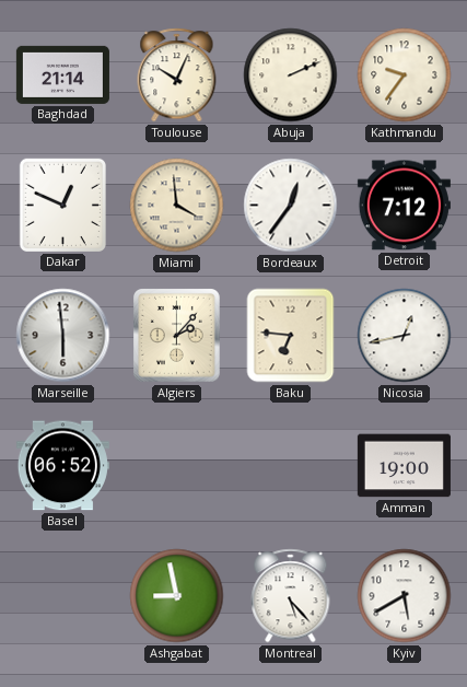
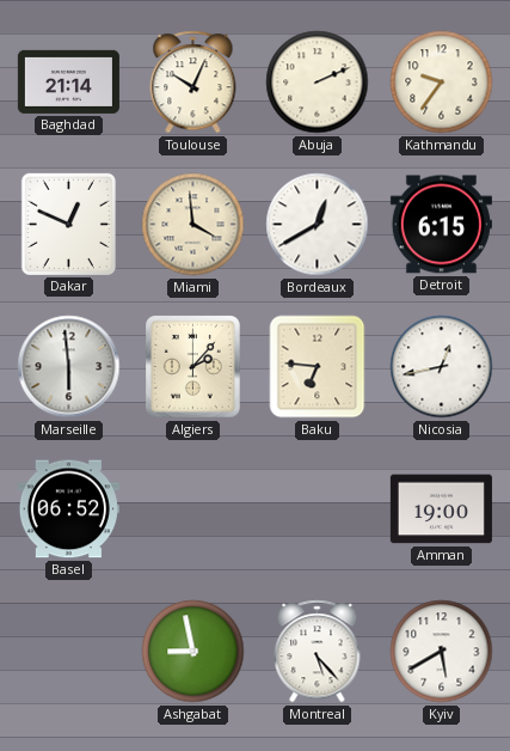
Bordeaux: 12:36 -> 12:40
Detroit: 7:12 -> 6:15
